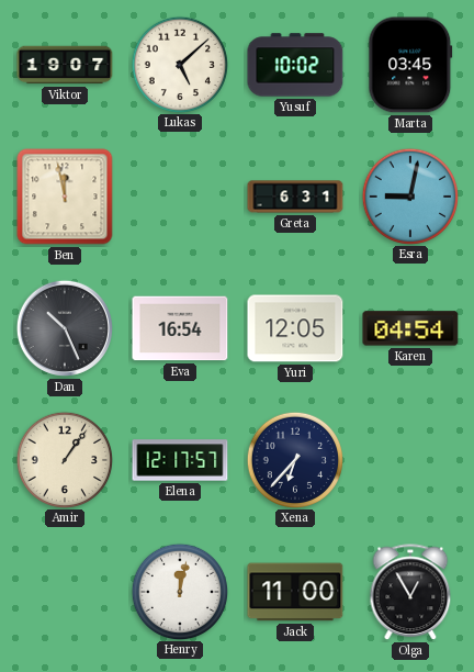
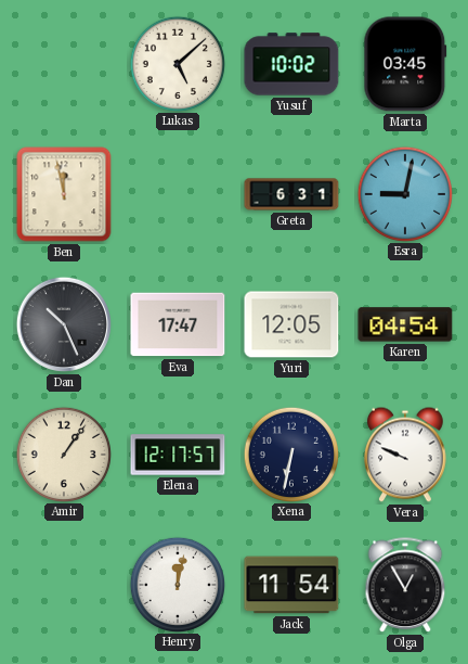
Viktor: 19:07 -> none
Eva: 16:54 -> 17:47
Xena: 6:37 -> 6:32
Vera: none -> 9:49
Jack: 11:00 -> 11:54
